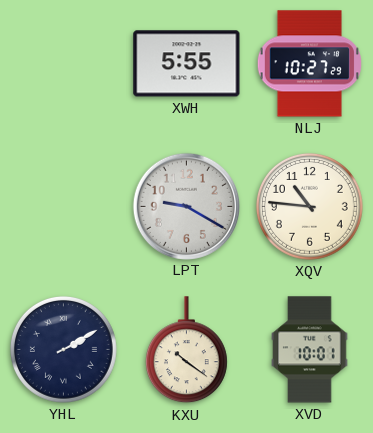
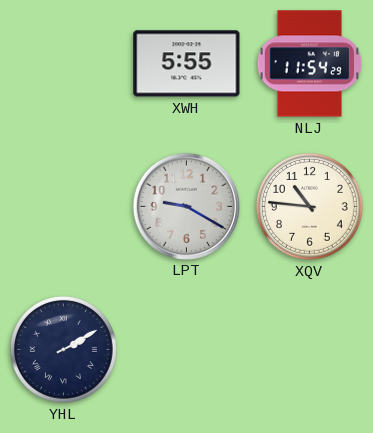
NLJ: 10:27 -> 11:54
KXU: 10:21 -> none
XVD: 10:01 -> none
